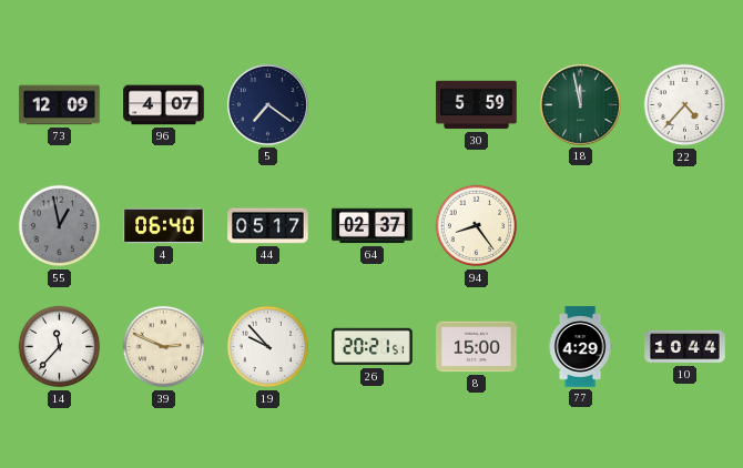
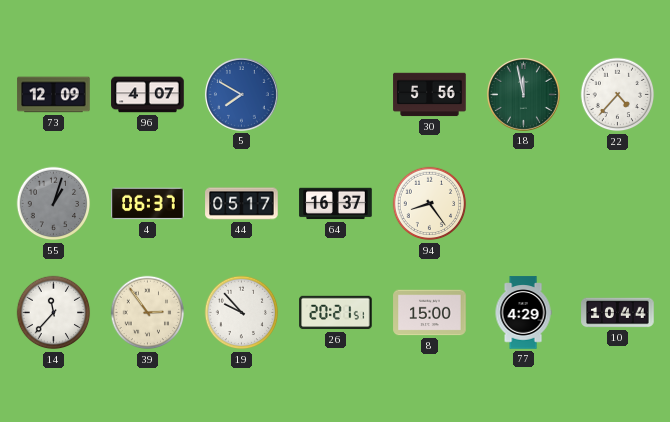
5: 7:21 -> 7:50
5 dial: navy -> blue
30: 5:59 -> 5:56
55: 12:58 -> 1:03
4: 06:40 -> 06:37
64: 02:37 -> 16:37
39: 2:49 -> 2:54
